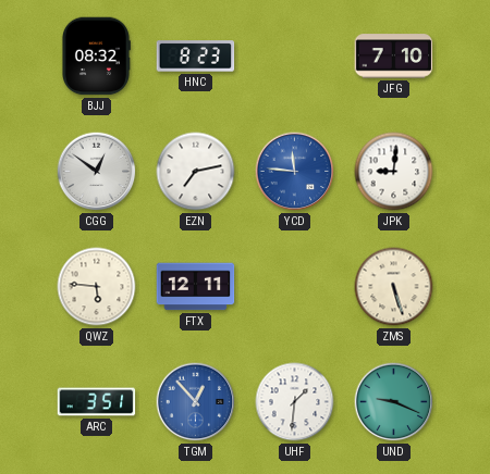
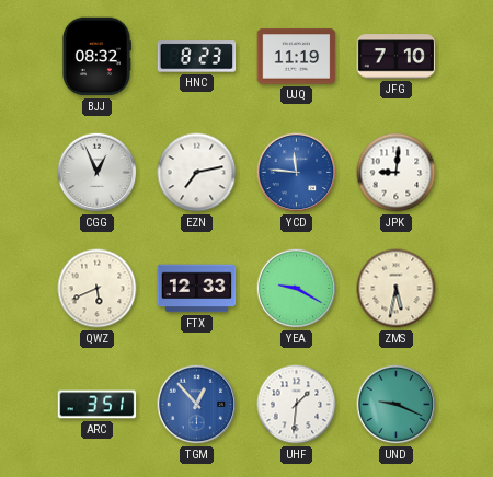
UJQ: none -> 11:19
CGG: 12:51 -> 12:56
QWZ: 5:46 -> 5:41
FTX: 12:11 -> 12:33
YEA: none -> 9:20
ZMS: 5:27 -> 5:32
